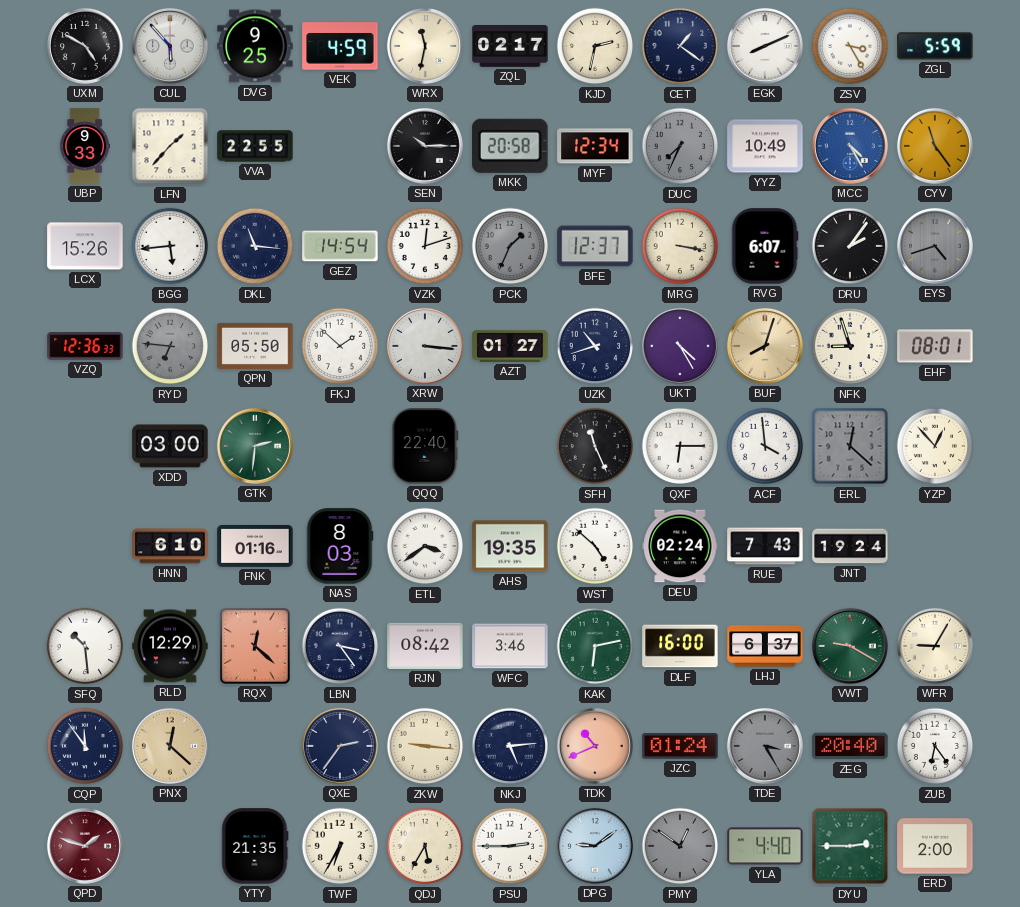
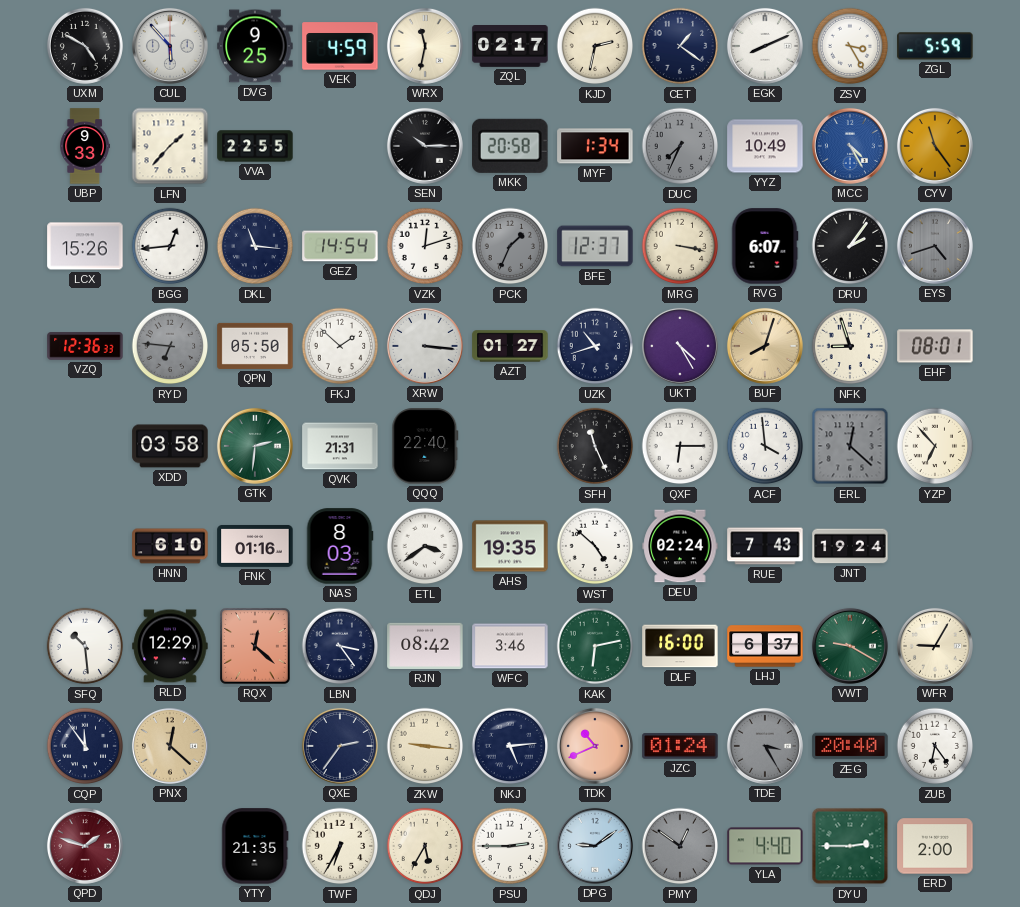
MYF: 12:34 -> 1:34
BGG: 5:44 -> 12:44
XDD: 03:00 -> 03:58
QVK: none -> 21:31
YZP: 12:53 -> 6:53
